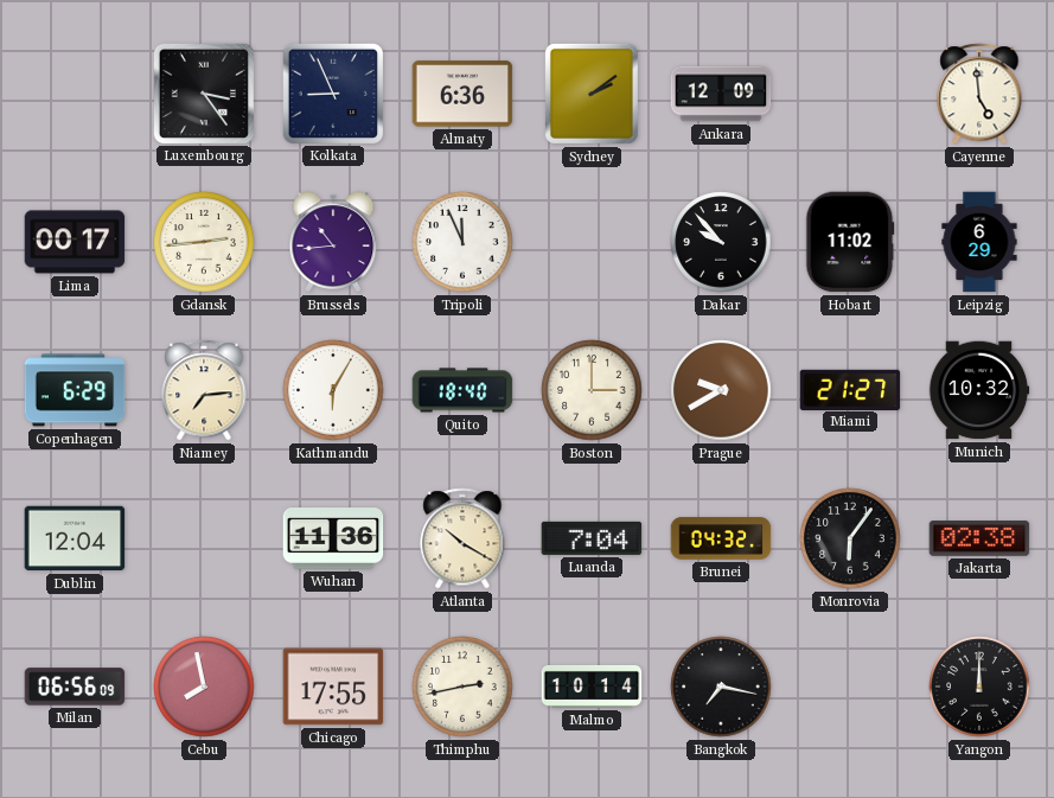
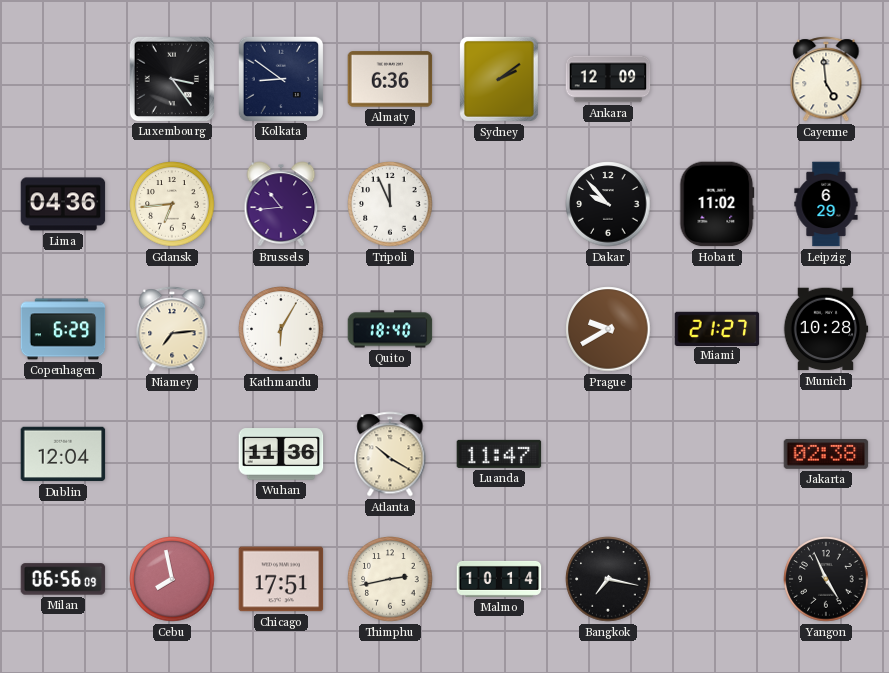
Kolkata: 8:56 -> 8:51
Lima: 00:17 -> 04:36
Gdansk: 2:44 -> 6:44
Boston: 3:00 -> none
Munich: 10:32 -> 10:28
Luanda: 7:04 -> 11:47
Brunei: 04:32 -> none
Monrovia: 6:06 -> none
Chicago: 17:55 -> 17:51
Yangon: 12:00 -> 4:56
